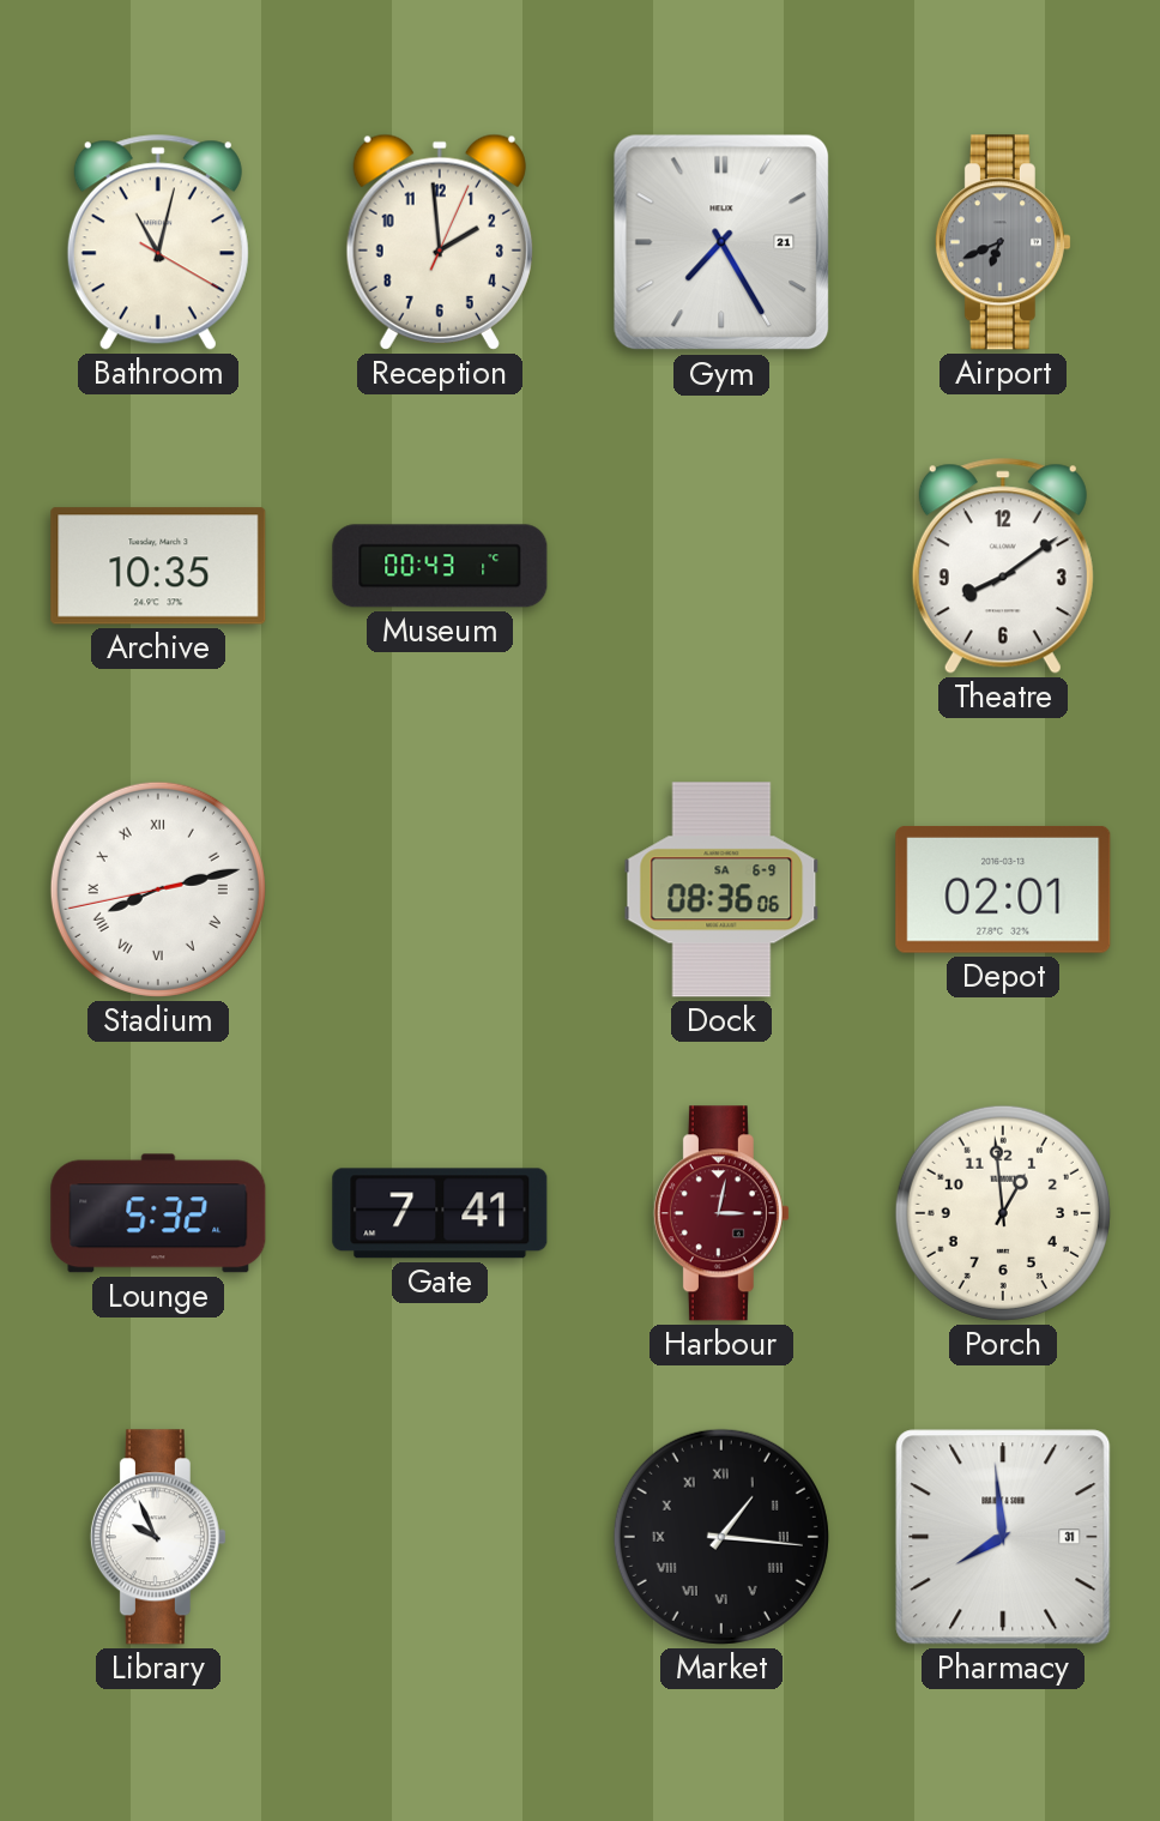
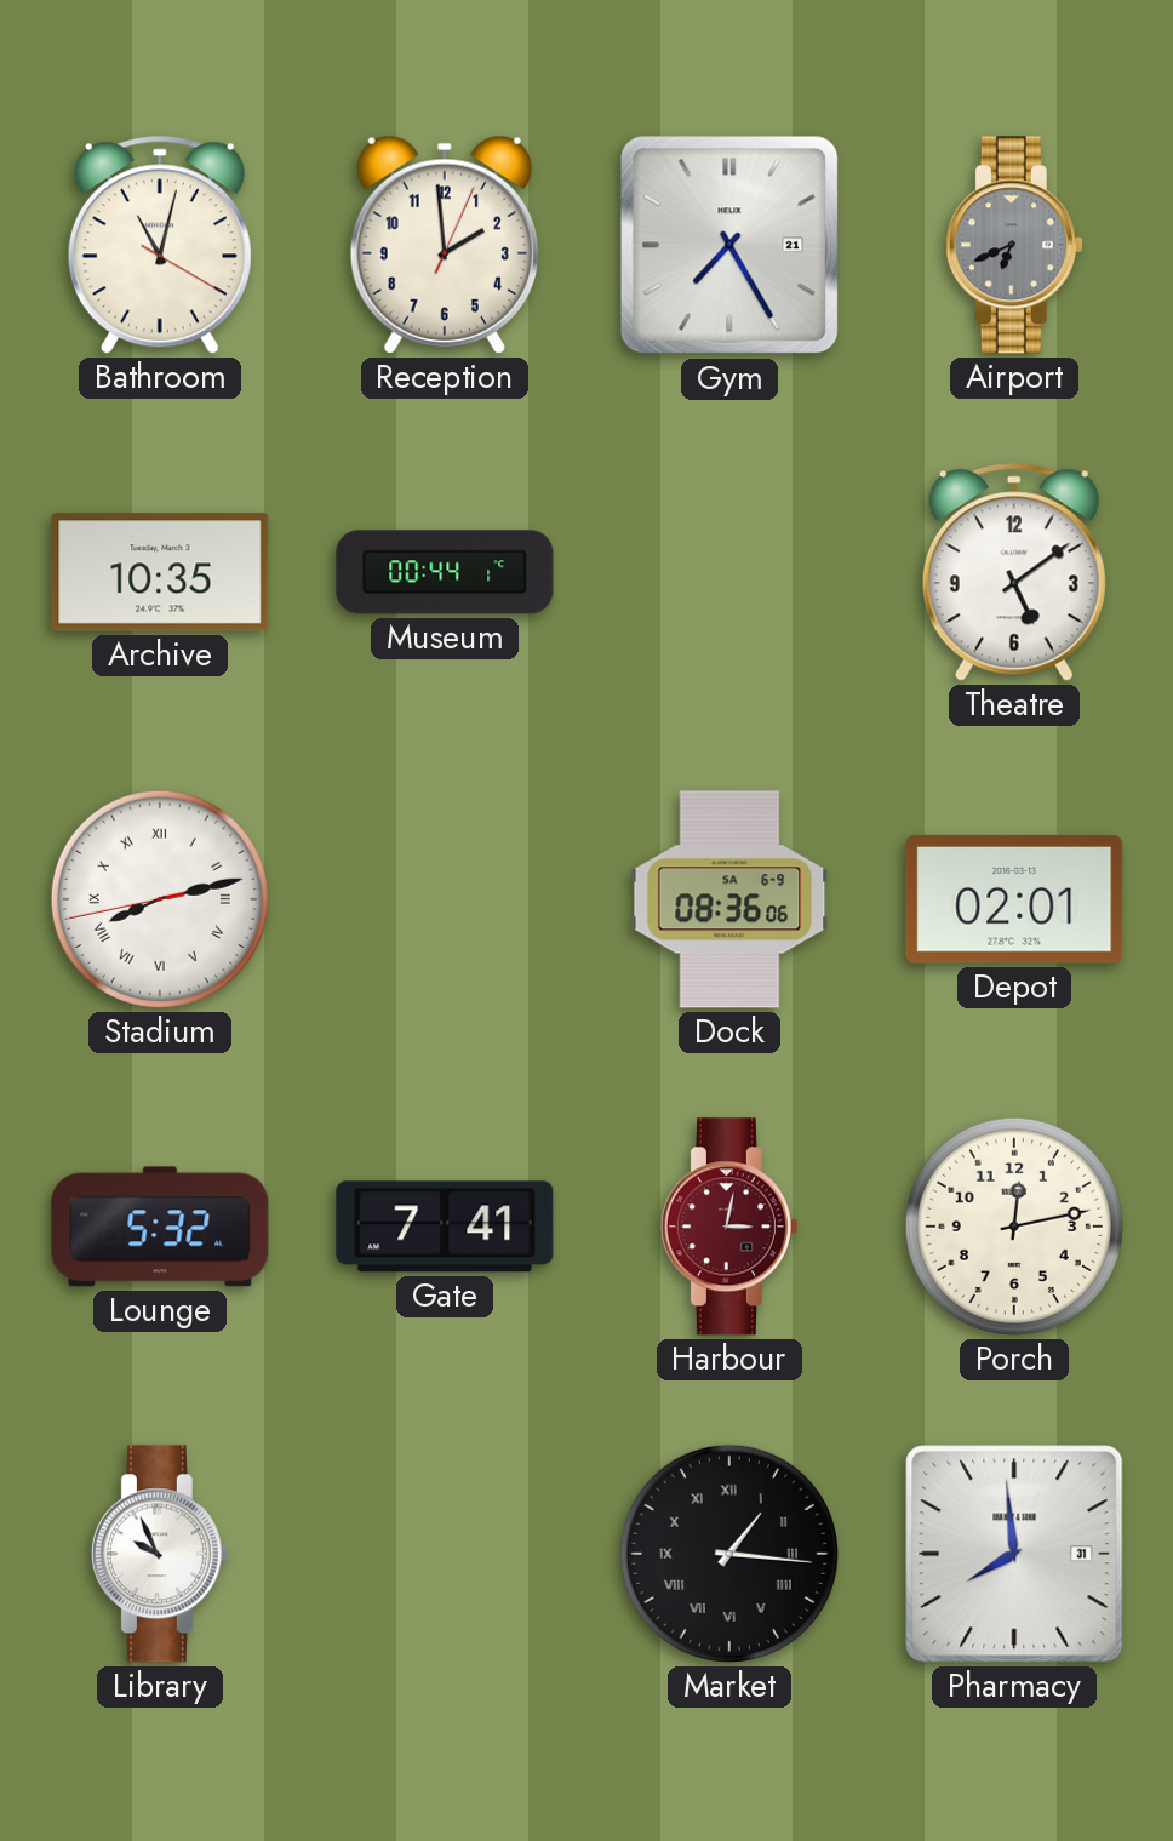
Museum: 00:43 -> 00:44
Theatre: 8:09 -> 5:09
Porch: 12:59 -> 12:13
